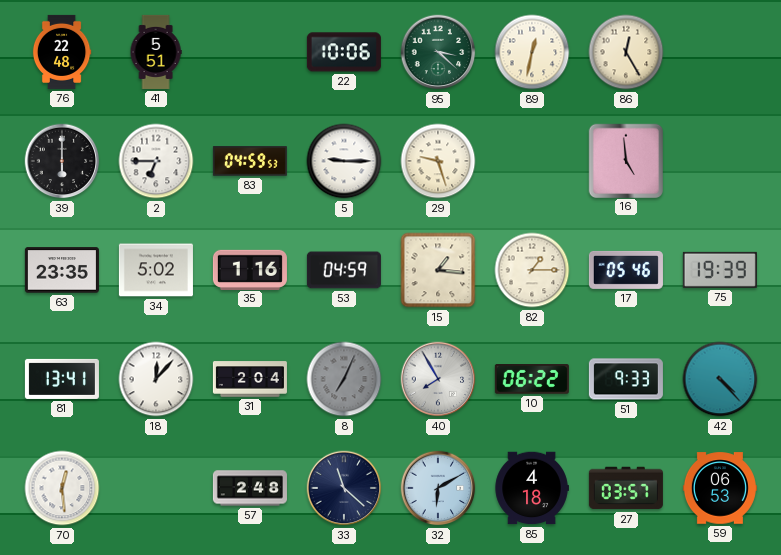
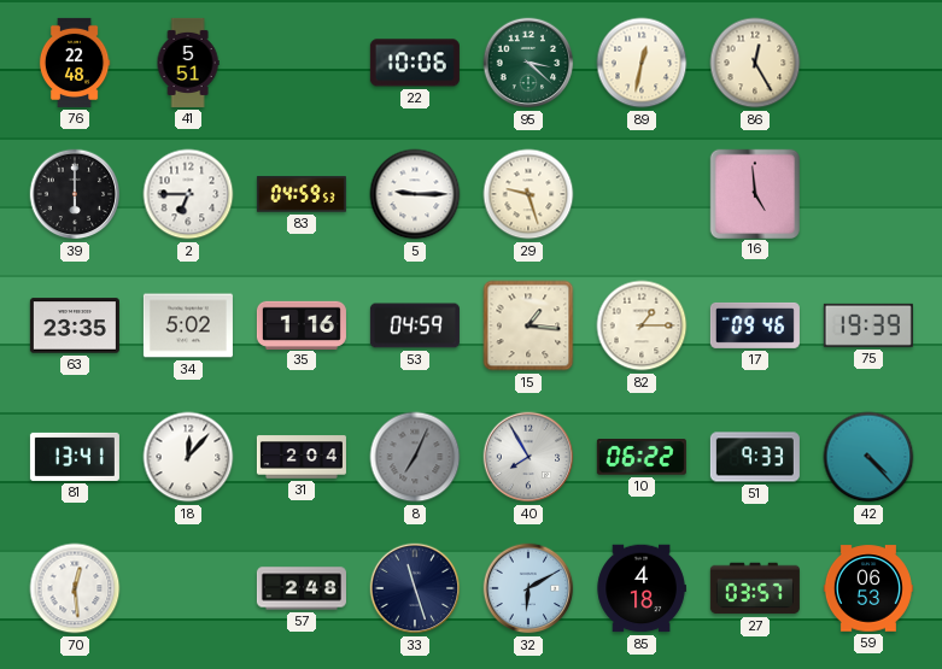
17: 05:46 -> 09:46
33: 11:22 -> 11:27
